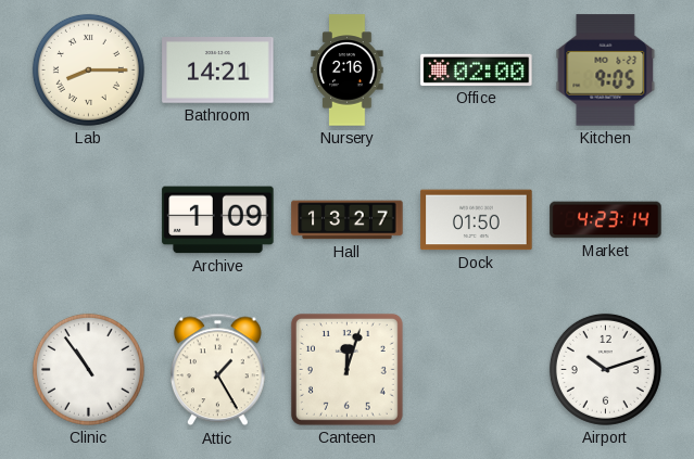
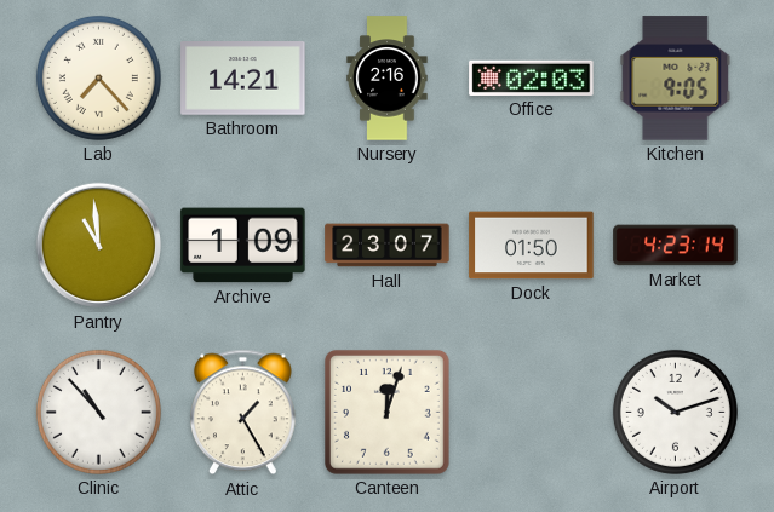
Lab: 8:15 -> 7:23
Office: 02:00 -> 02:03
Pantry: none -> 10:59
Hall: 13:27 -> 23:07
Clinic: 10:54 -> 10:53
